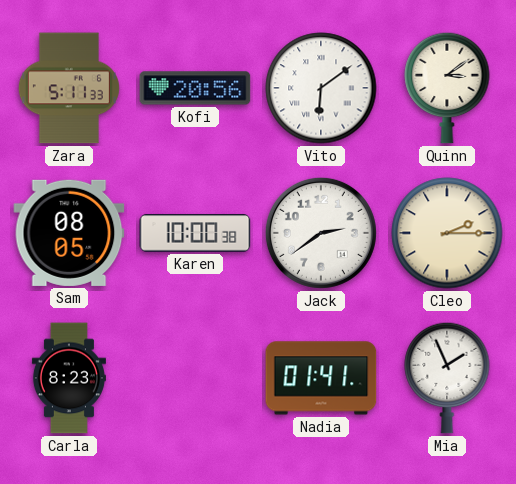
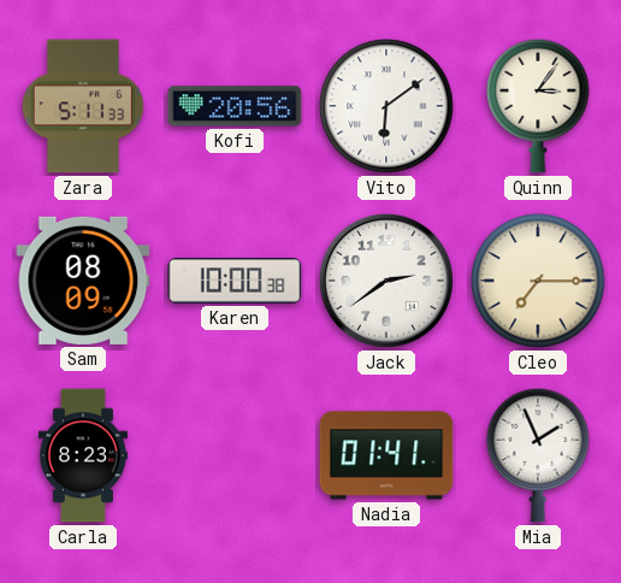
Quinn: 3:09 -> 3:06
Sam: 08:05 -> 08:09
Cleo: 2:15 -> 7:15
